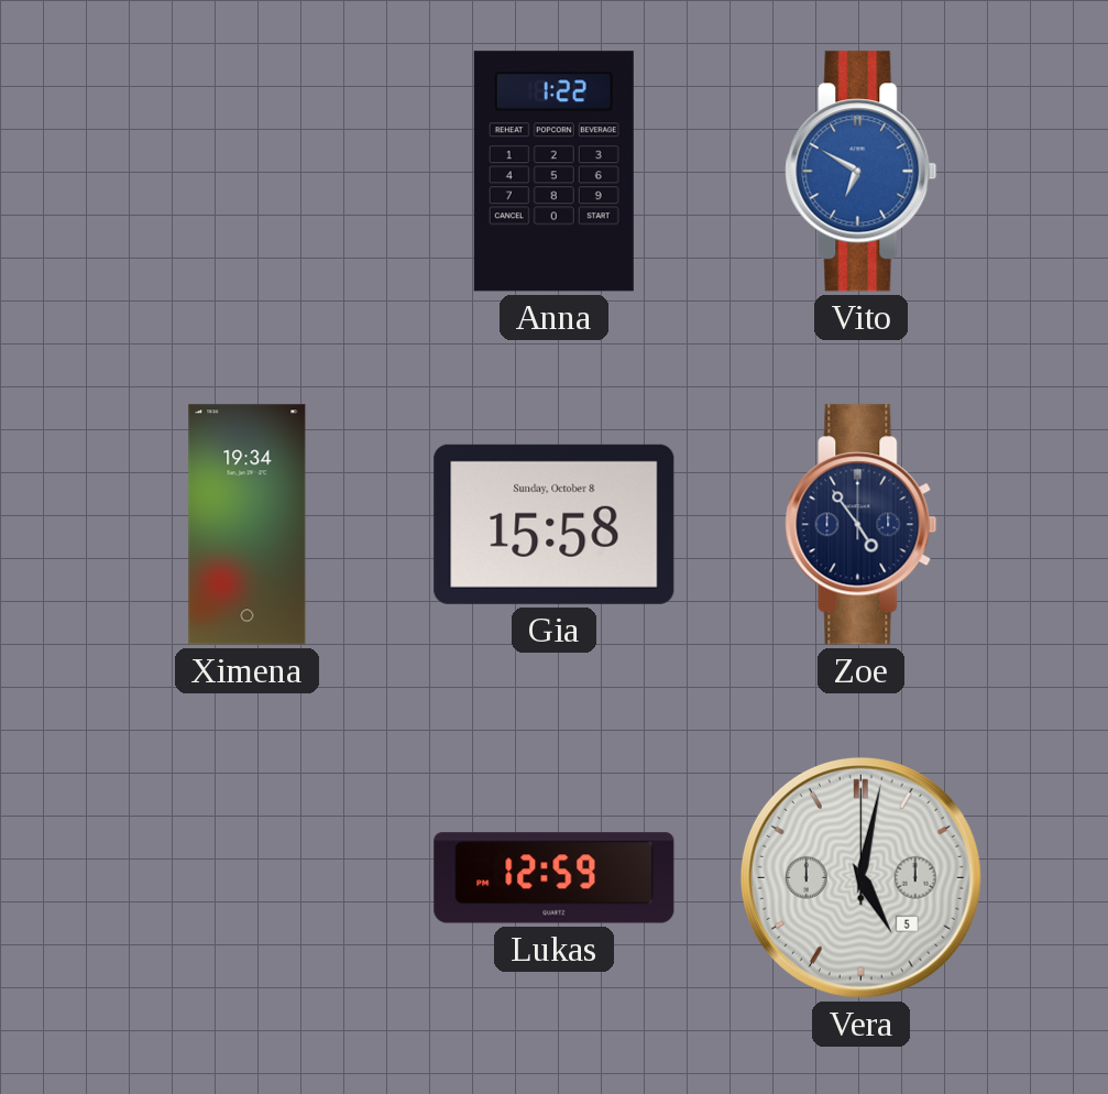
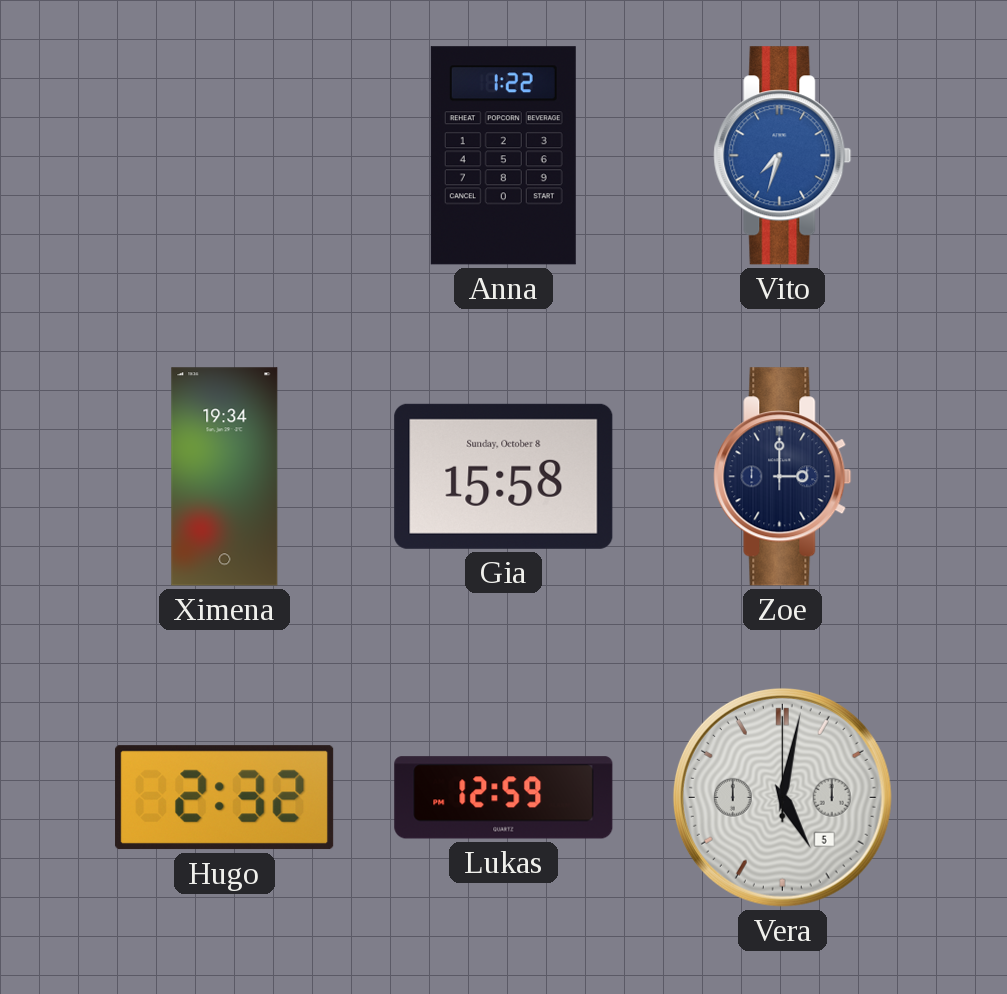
Vito: 6:50 -> 7:33
Zoe: 4:54 -> 3:00
Hugo: none -> 2:32
